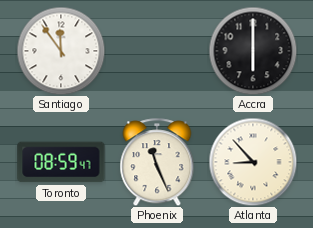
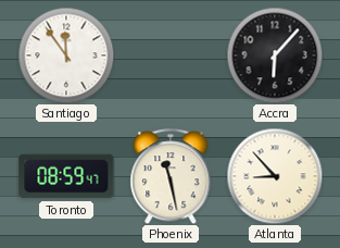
Accra: 6:00 -> 6:07
Phoenix: 11:26 -> 11:28
